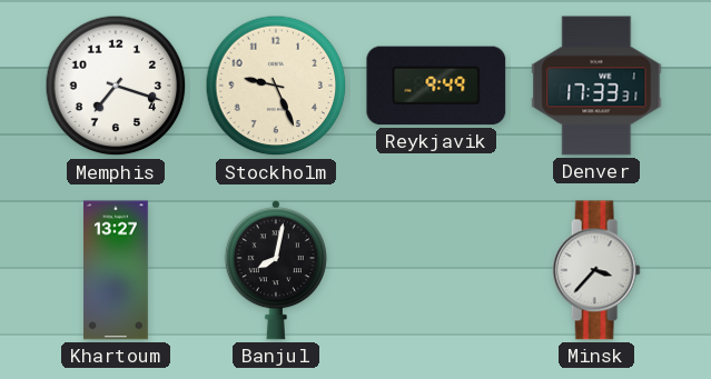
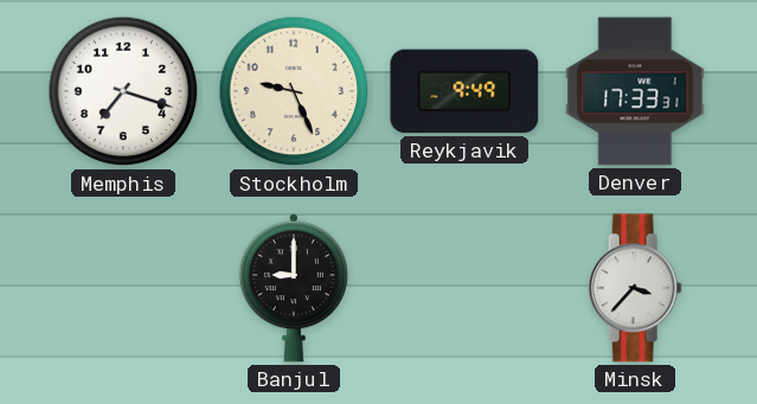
Khartoum: 13:27 -> none
Banjul: 8:02 -> 9:00
